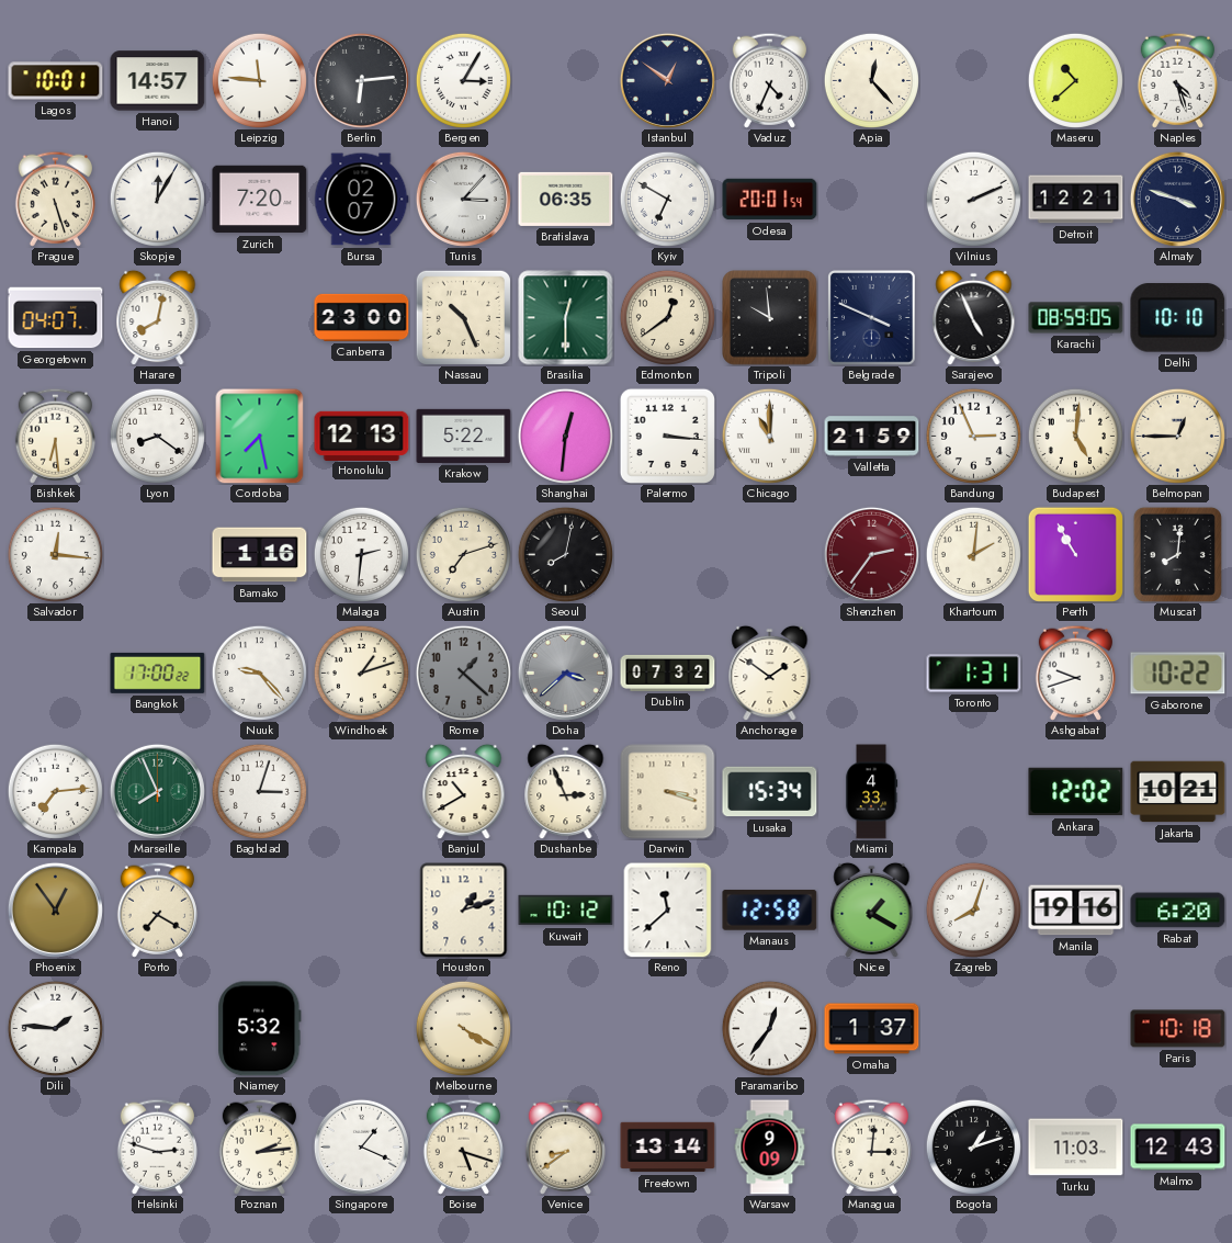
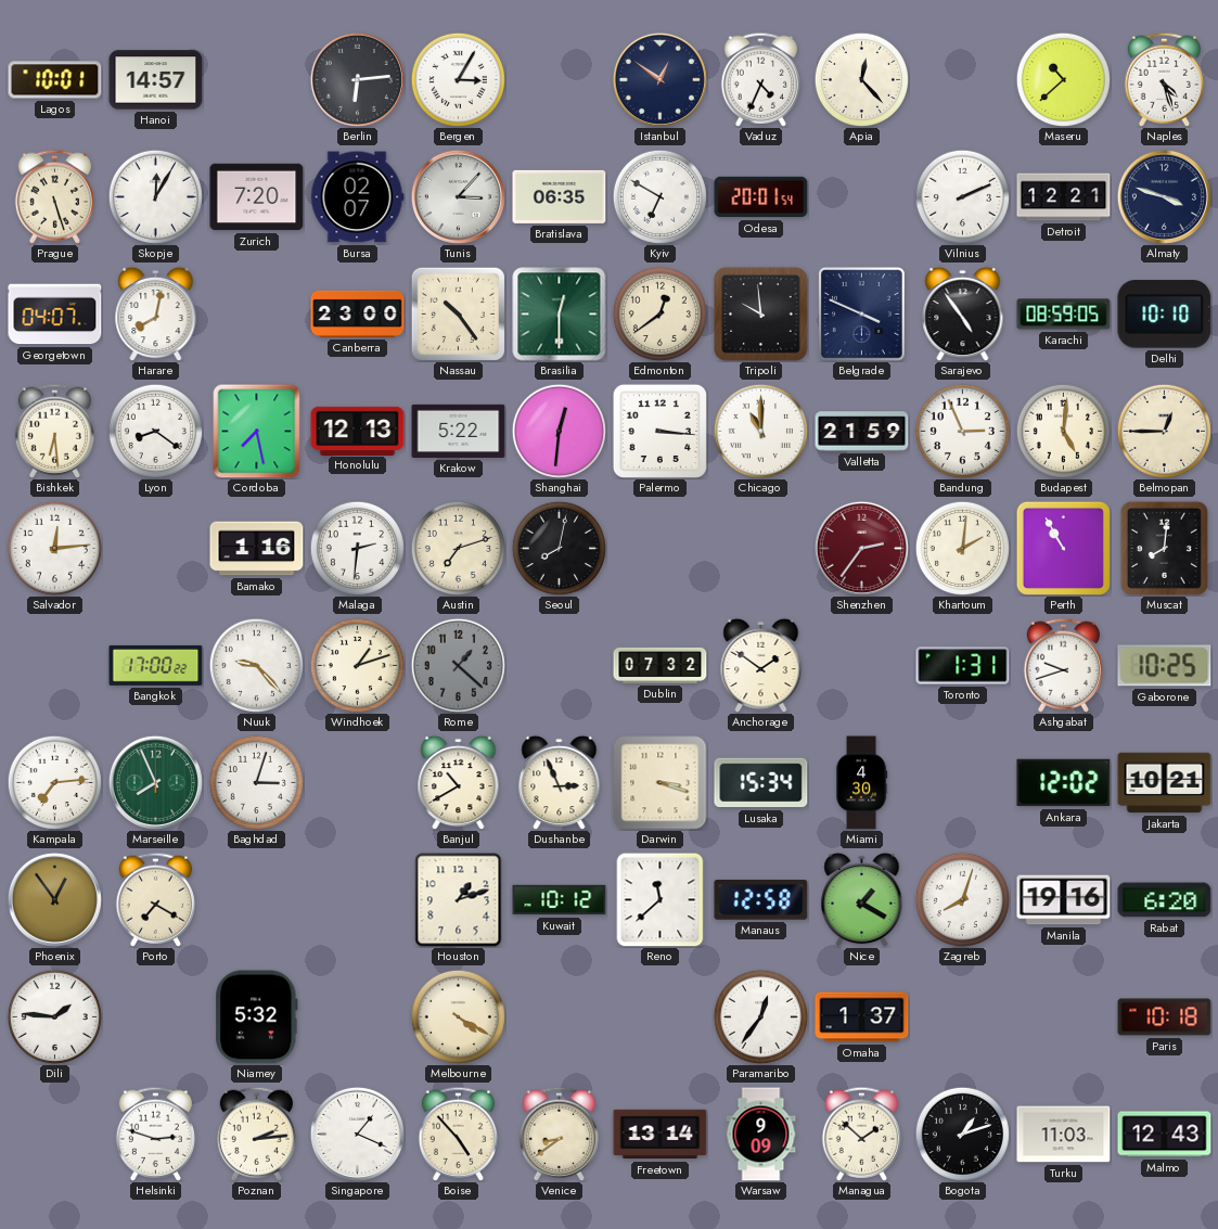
Leipzig: 11:46 -> none
Nassau: 10:26 -> 10:24
Sarajevo: 4:56 -> 4:54
Salvador: 12:16 -> 12:14
Doha: 3:38 -> none
Gaborone: 10:22 -> 10:25
Miami: 4:33 -> 4:30
Boise: 5:18 -> 4:53
Managua: 3:01 -> 1:52
